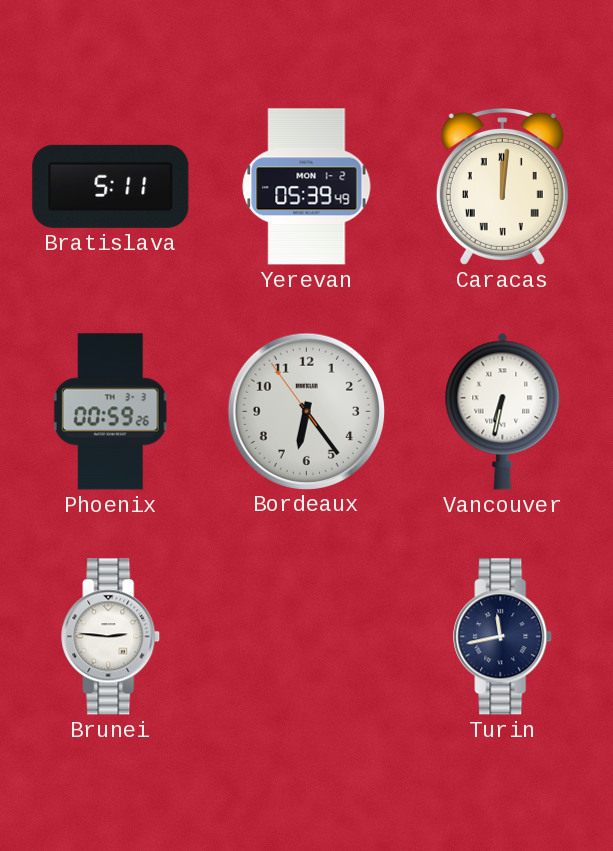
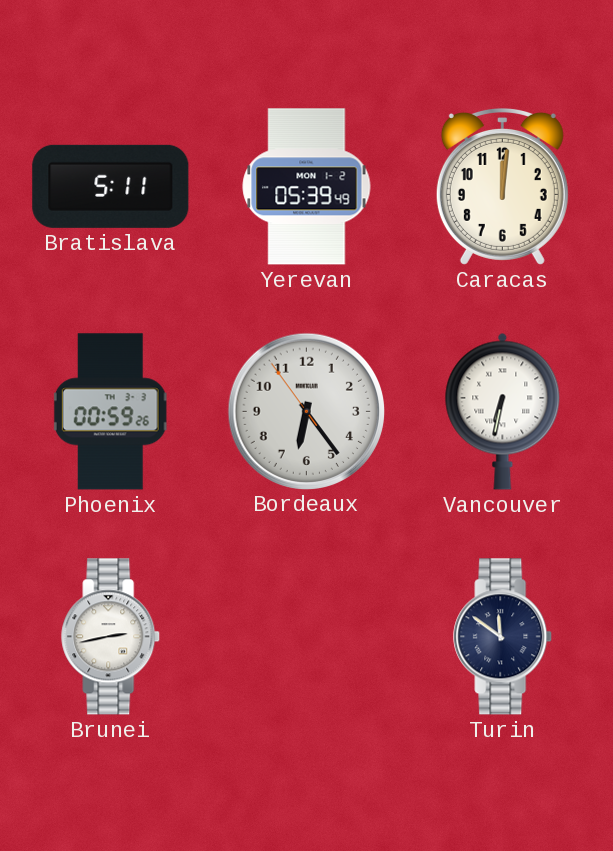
Caracas numerals: Roman -> Arabic
Brunei: 2:46 -> 2:43
Turin: 11:43 -> 11:51
